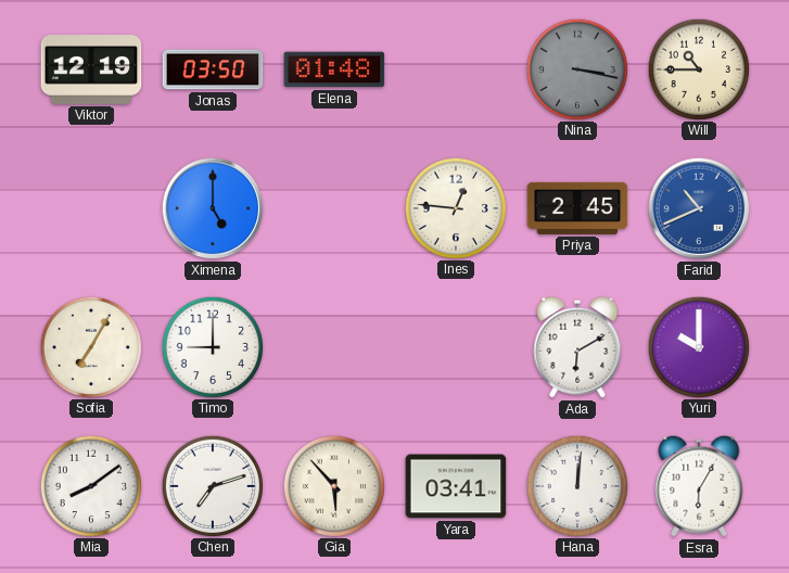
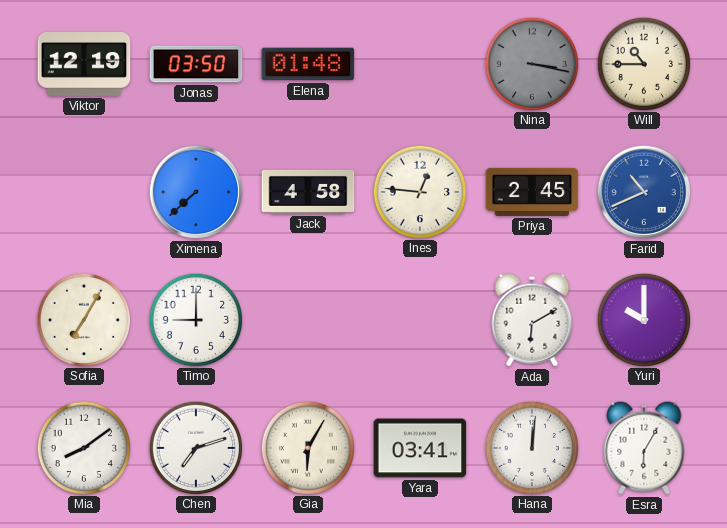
Ximena: 5:00 -> 7:38
Jack: none -> 4:58
Gia: 5:53 -> 6:05
